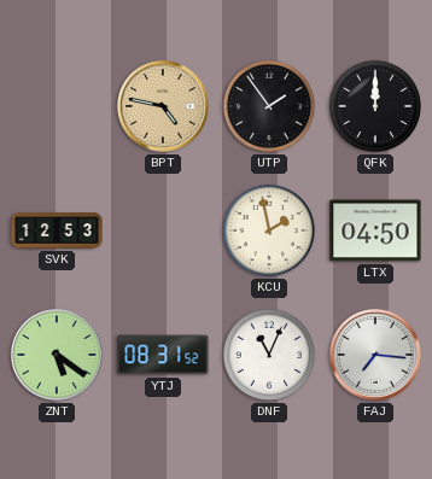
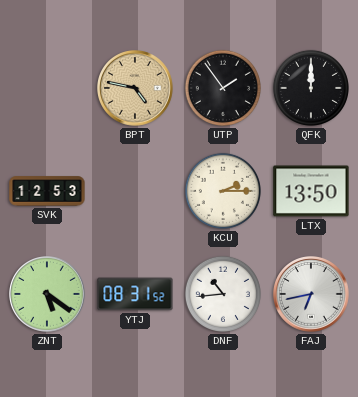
KCU: 1:58 -> 2:15
LTX: 04:50 -> 13:50
DNF: 11:04 -> 10:44
FAJ: 7:16 -> 6:43
